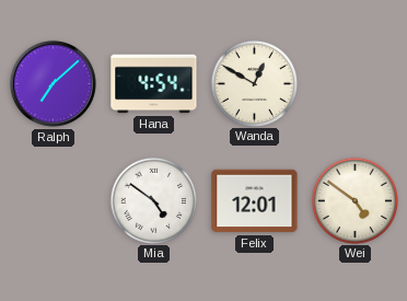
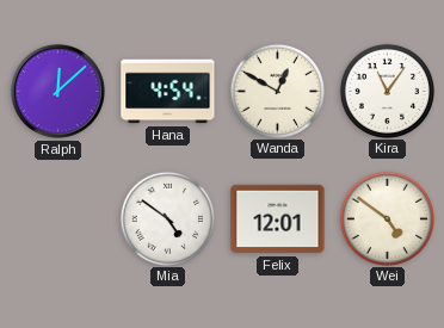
Ralph: 7:08 -> 12:08
Kira: none -> 11:06
